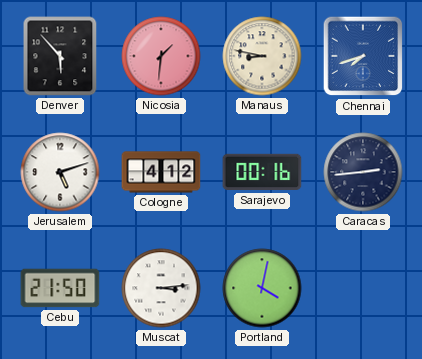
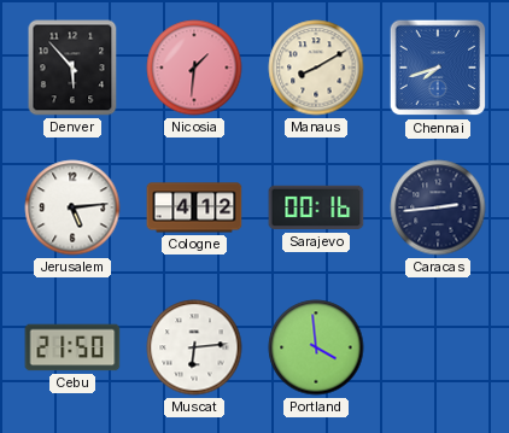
Manaus: 8:47 -> 8:10
Jerusalem: 5:12 -> 5:14
Muscat: 3:14 -> 6:14
Portland: 4:02 -> 3:59
